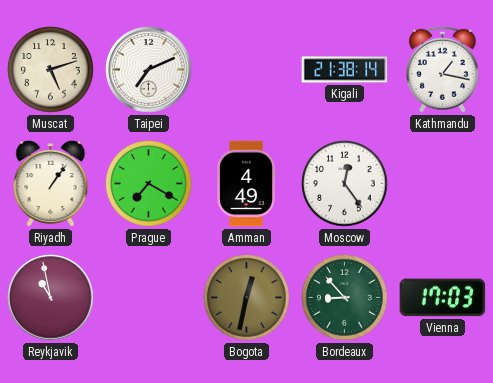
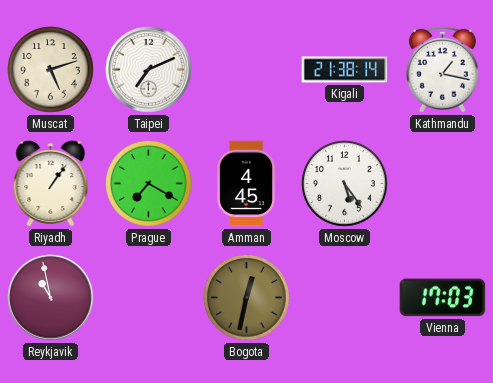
Amman: 4:49 -> 4:45
Moscow: 12:24 -> 5:24
Bordeaux: 8:53 -> none
